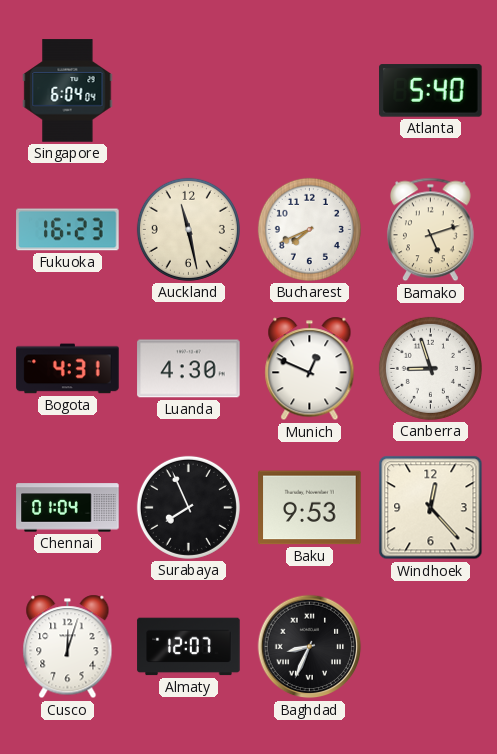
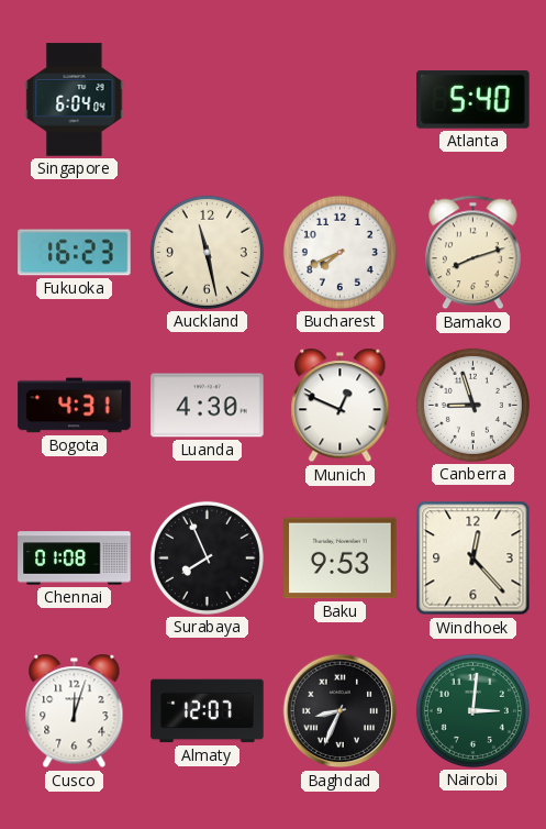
Bamako: 5:12 -> 8:12
Chennai: 01:04 -> 01:08
Nairobi: none -> 3:01
